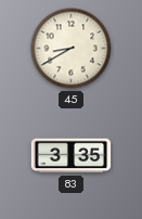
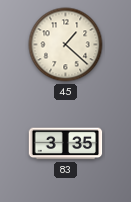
45: 8:40 -> 1:22
